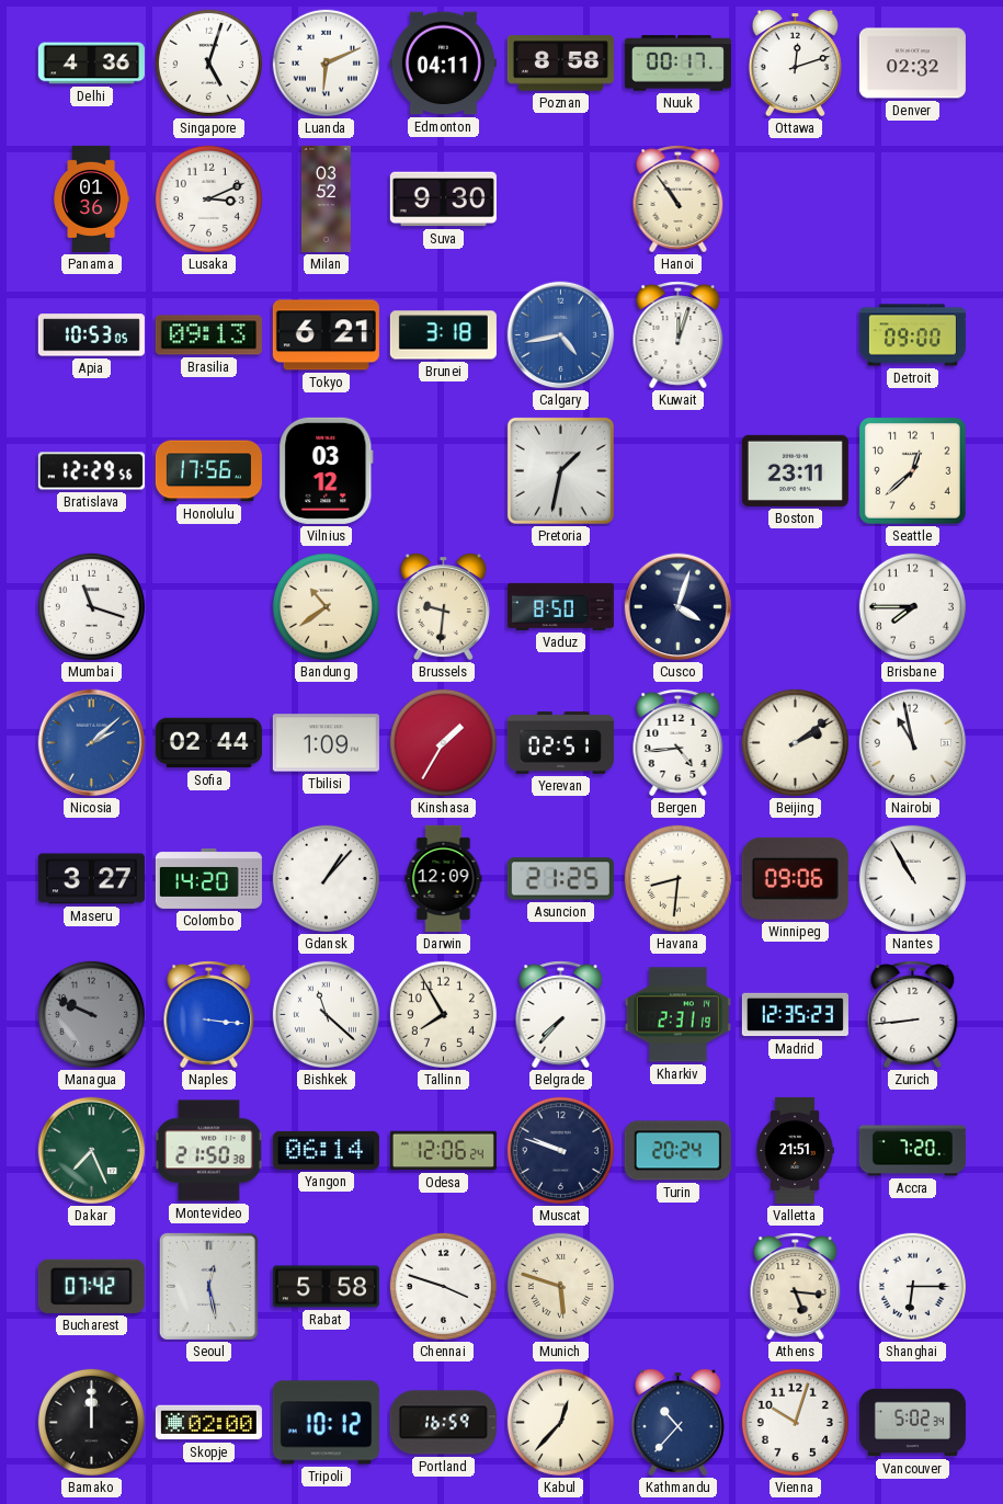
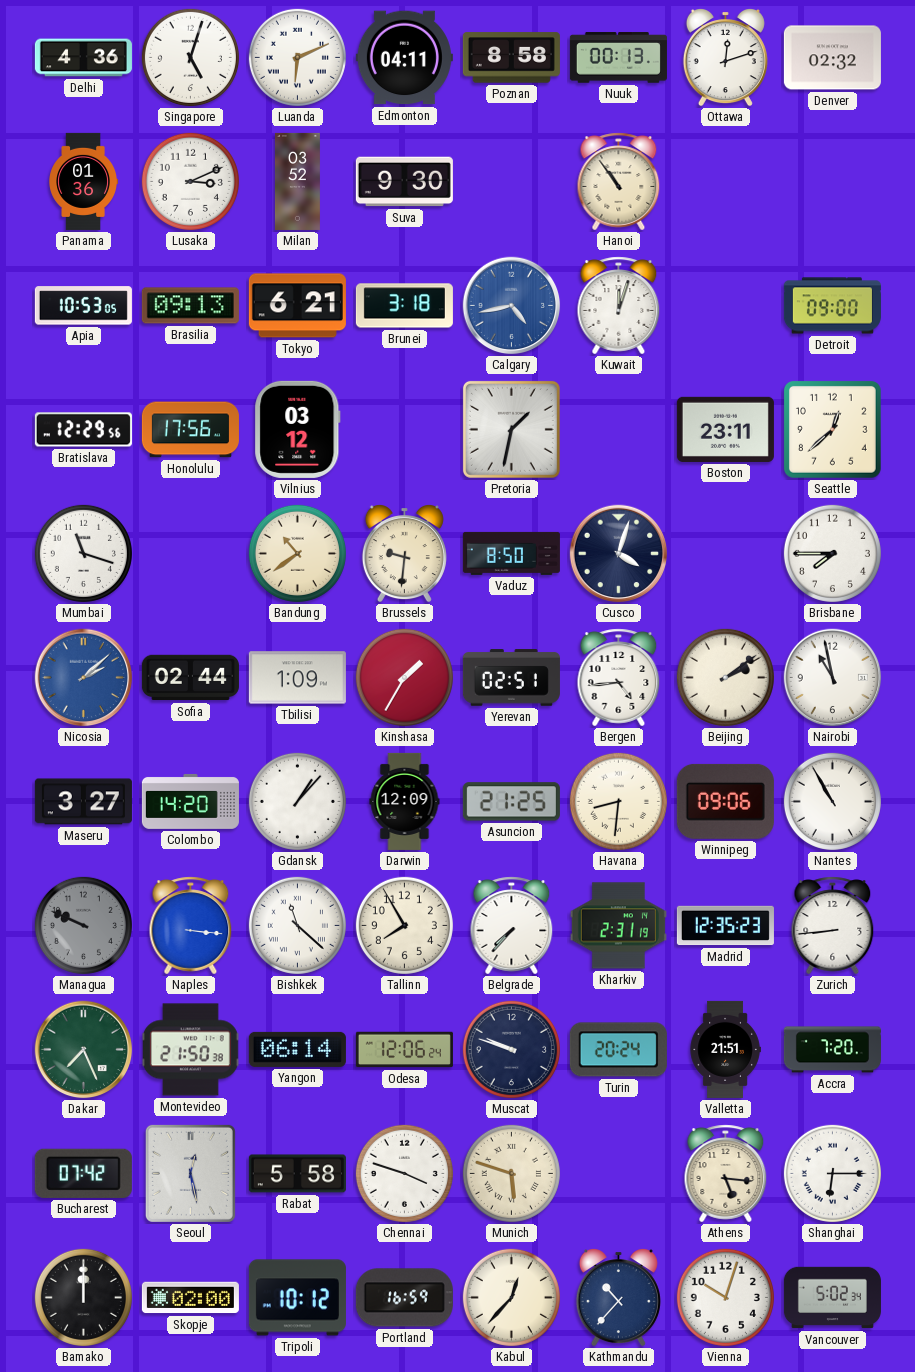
Nuuk: 00:17 -> 00:13
